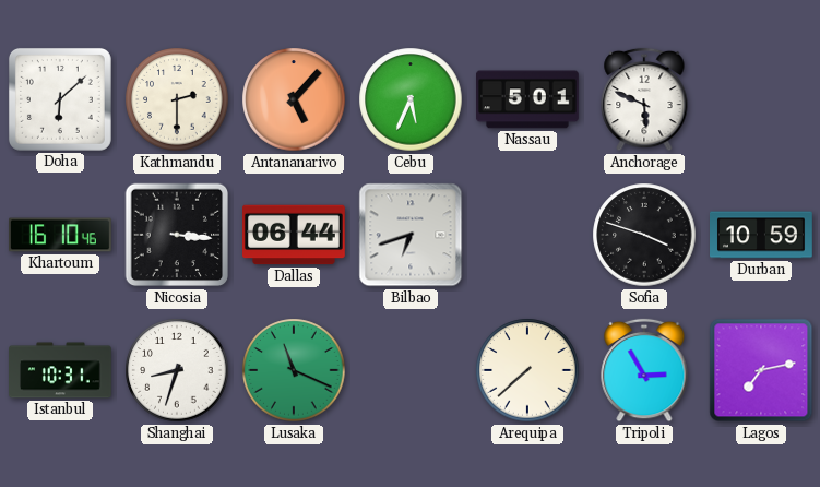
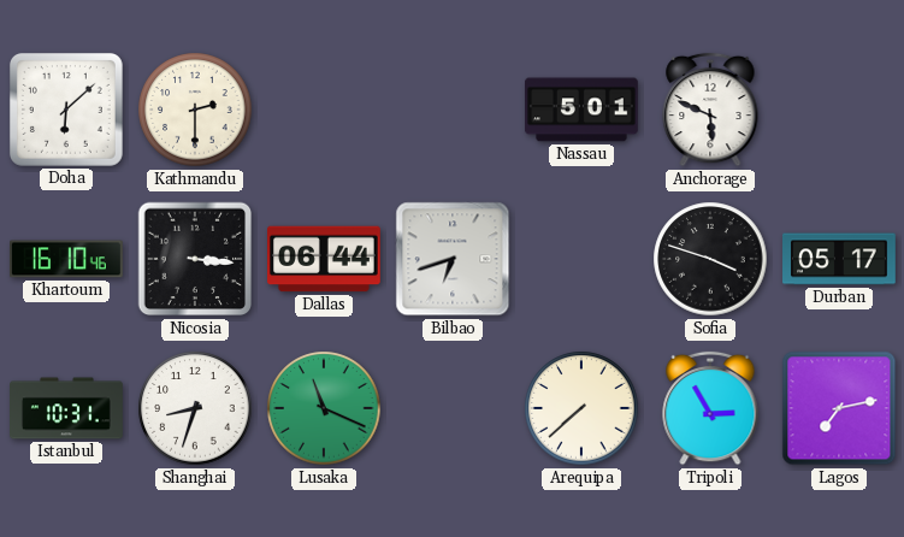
Antananarivo: 5:07 -> none
Cebu: 5:34 -> none
Durban: 10:59 -> 05:17
